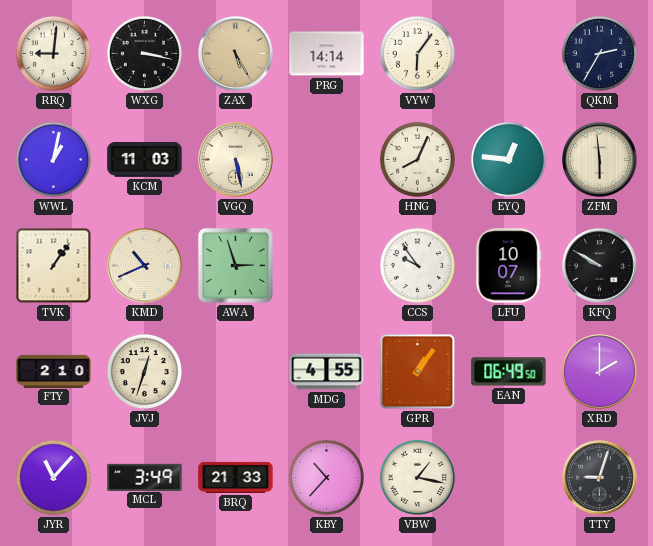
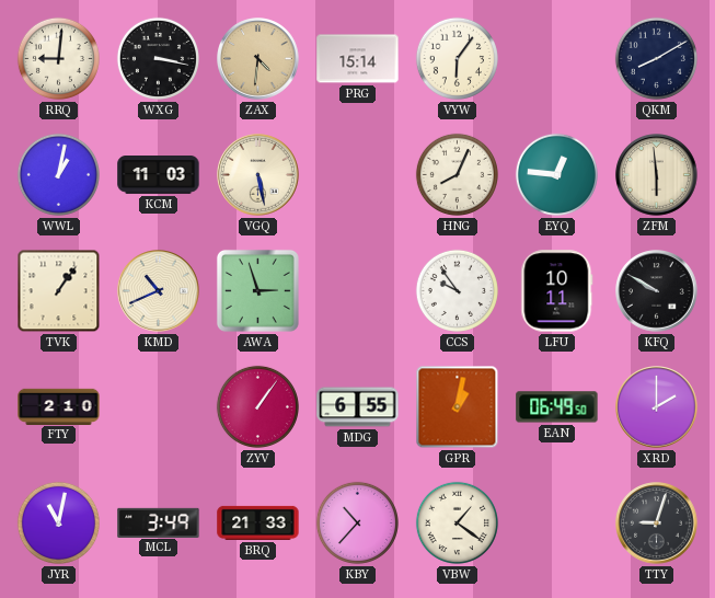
ZAX: 5:25 -> 4:31
PRG: 14:14 -> 15:14
QKM: 2:35 -> 8:10
LFU: 10:07 -> 10:11
JVJ: 12:33 -> none
ZYV: none -> 1:06
MDG: 4:55 -> 6:55
GPR: 1:06 -> 1:02
JYR: 11:07 -> 11:02
VBW: 1:17 -> 1:21
